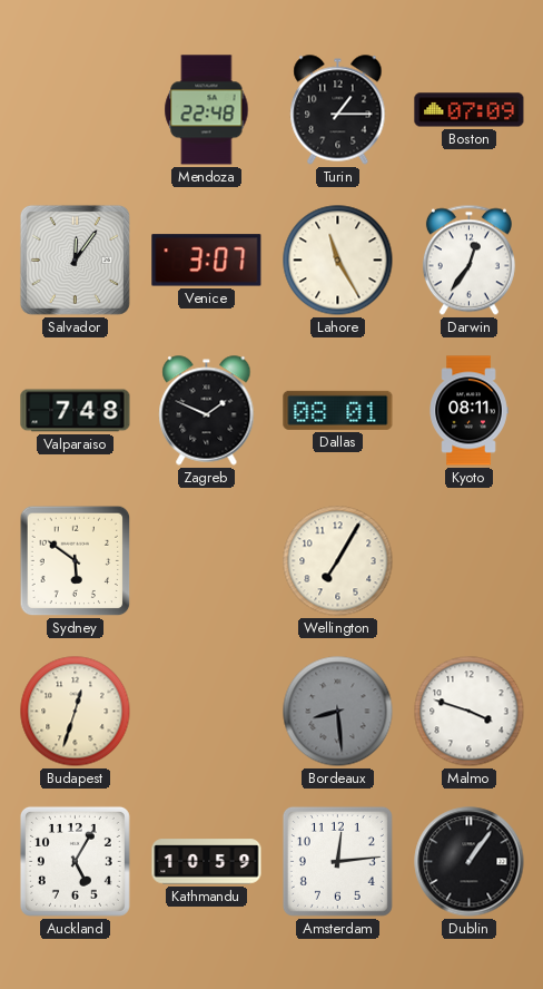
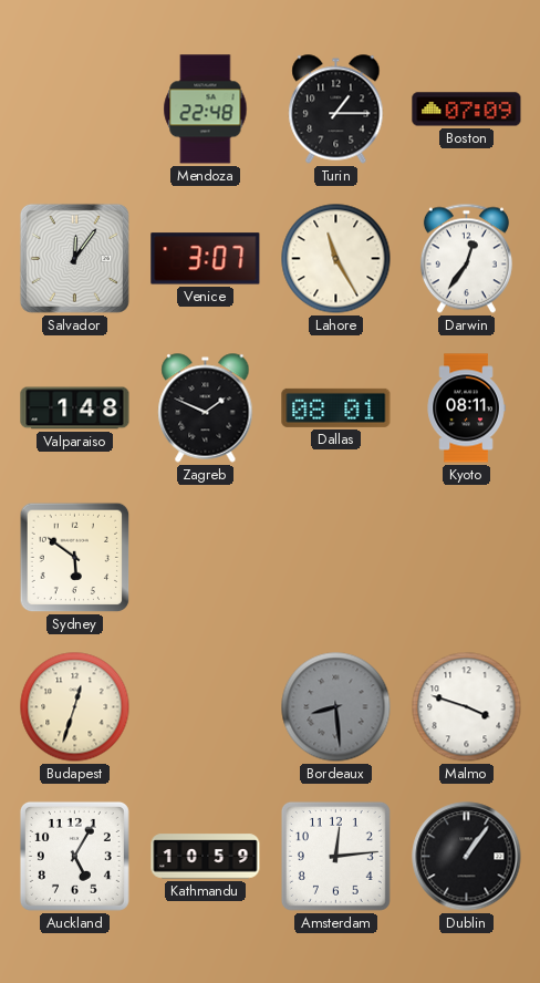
Valparaiso: 7:48 -> 1:48
Wellington: 7:05 -> none
